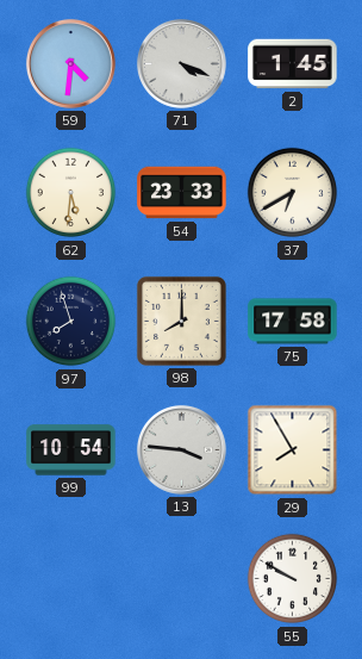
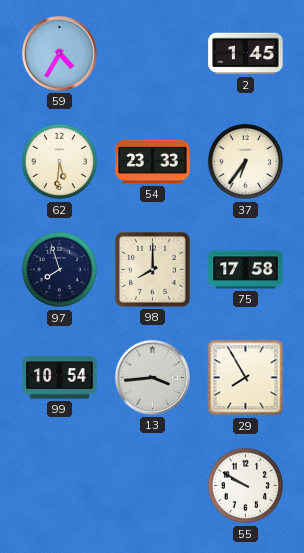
59: 4:31 -> 4:35
71: 4:19 -> none
37: 6:40 -> 6:36
13: 3:46 -> 3:44
